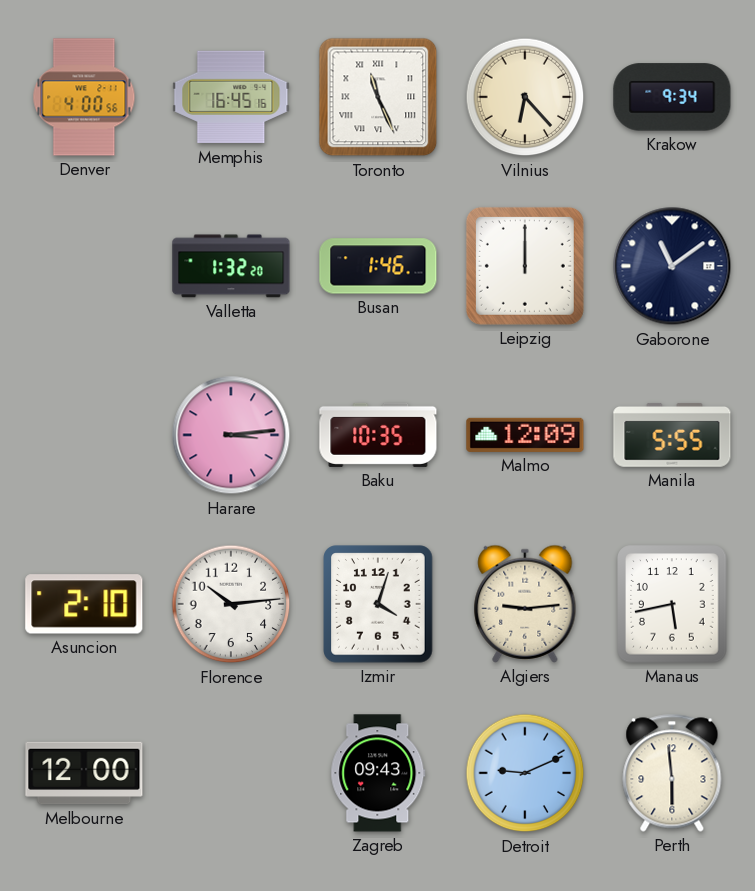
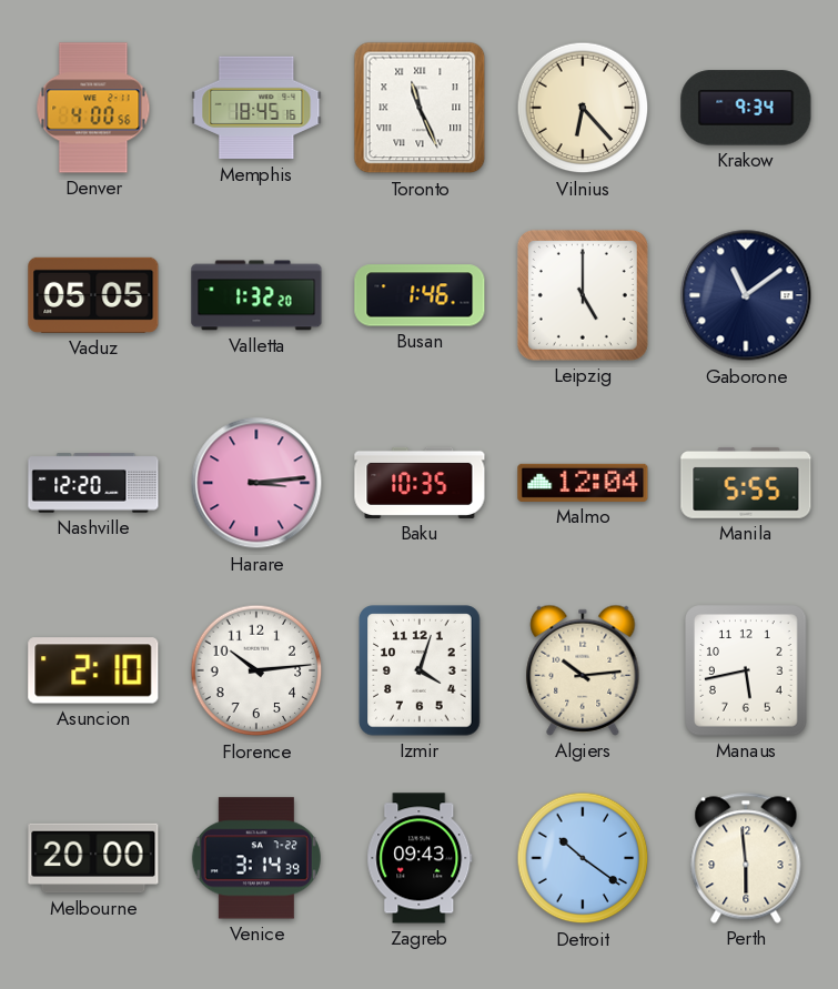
Memphis: 16:45 -> 18:45
Vaduz: none -> 05:05
Leipzig: 12:00 -> 5:00
Nashville: none -> 12:20
Malmo: 12:09 -> 12:04
Algiers: 9:14 -> 10:14
Melbourne: 12:00 -> 20:00
Venice: none -> 3:14
Detroit: 9:11 -> 10:21
